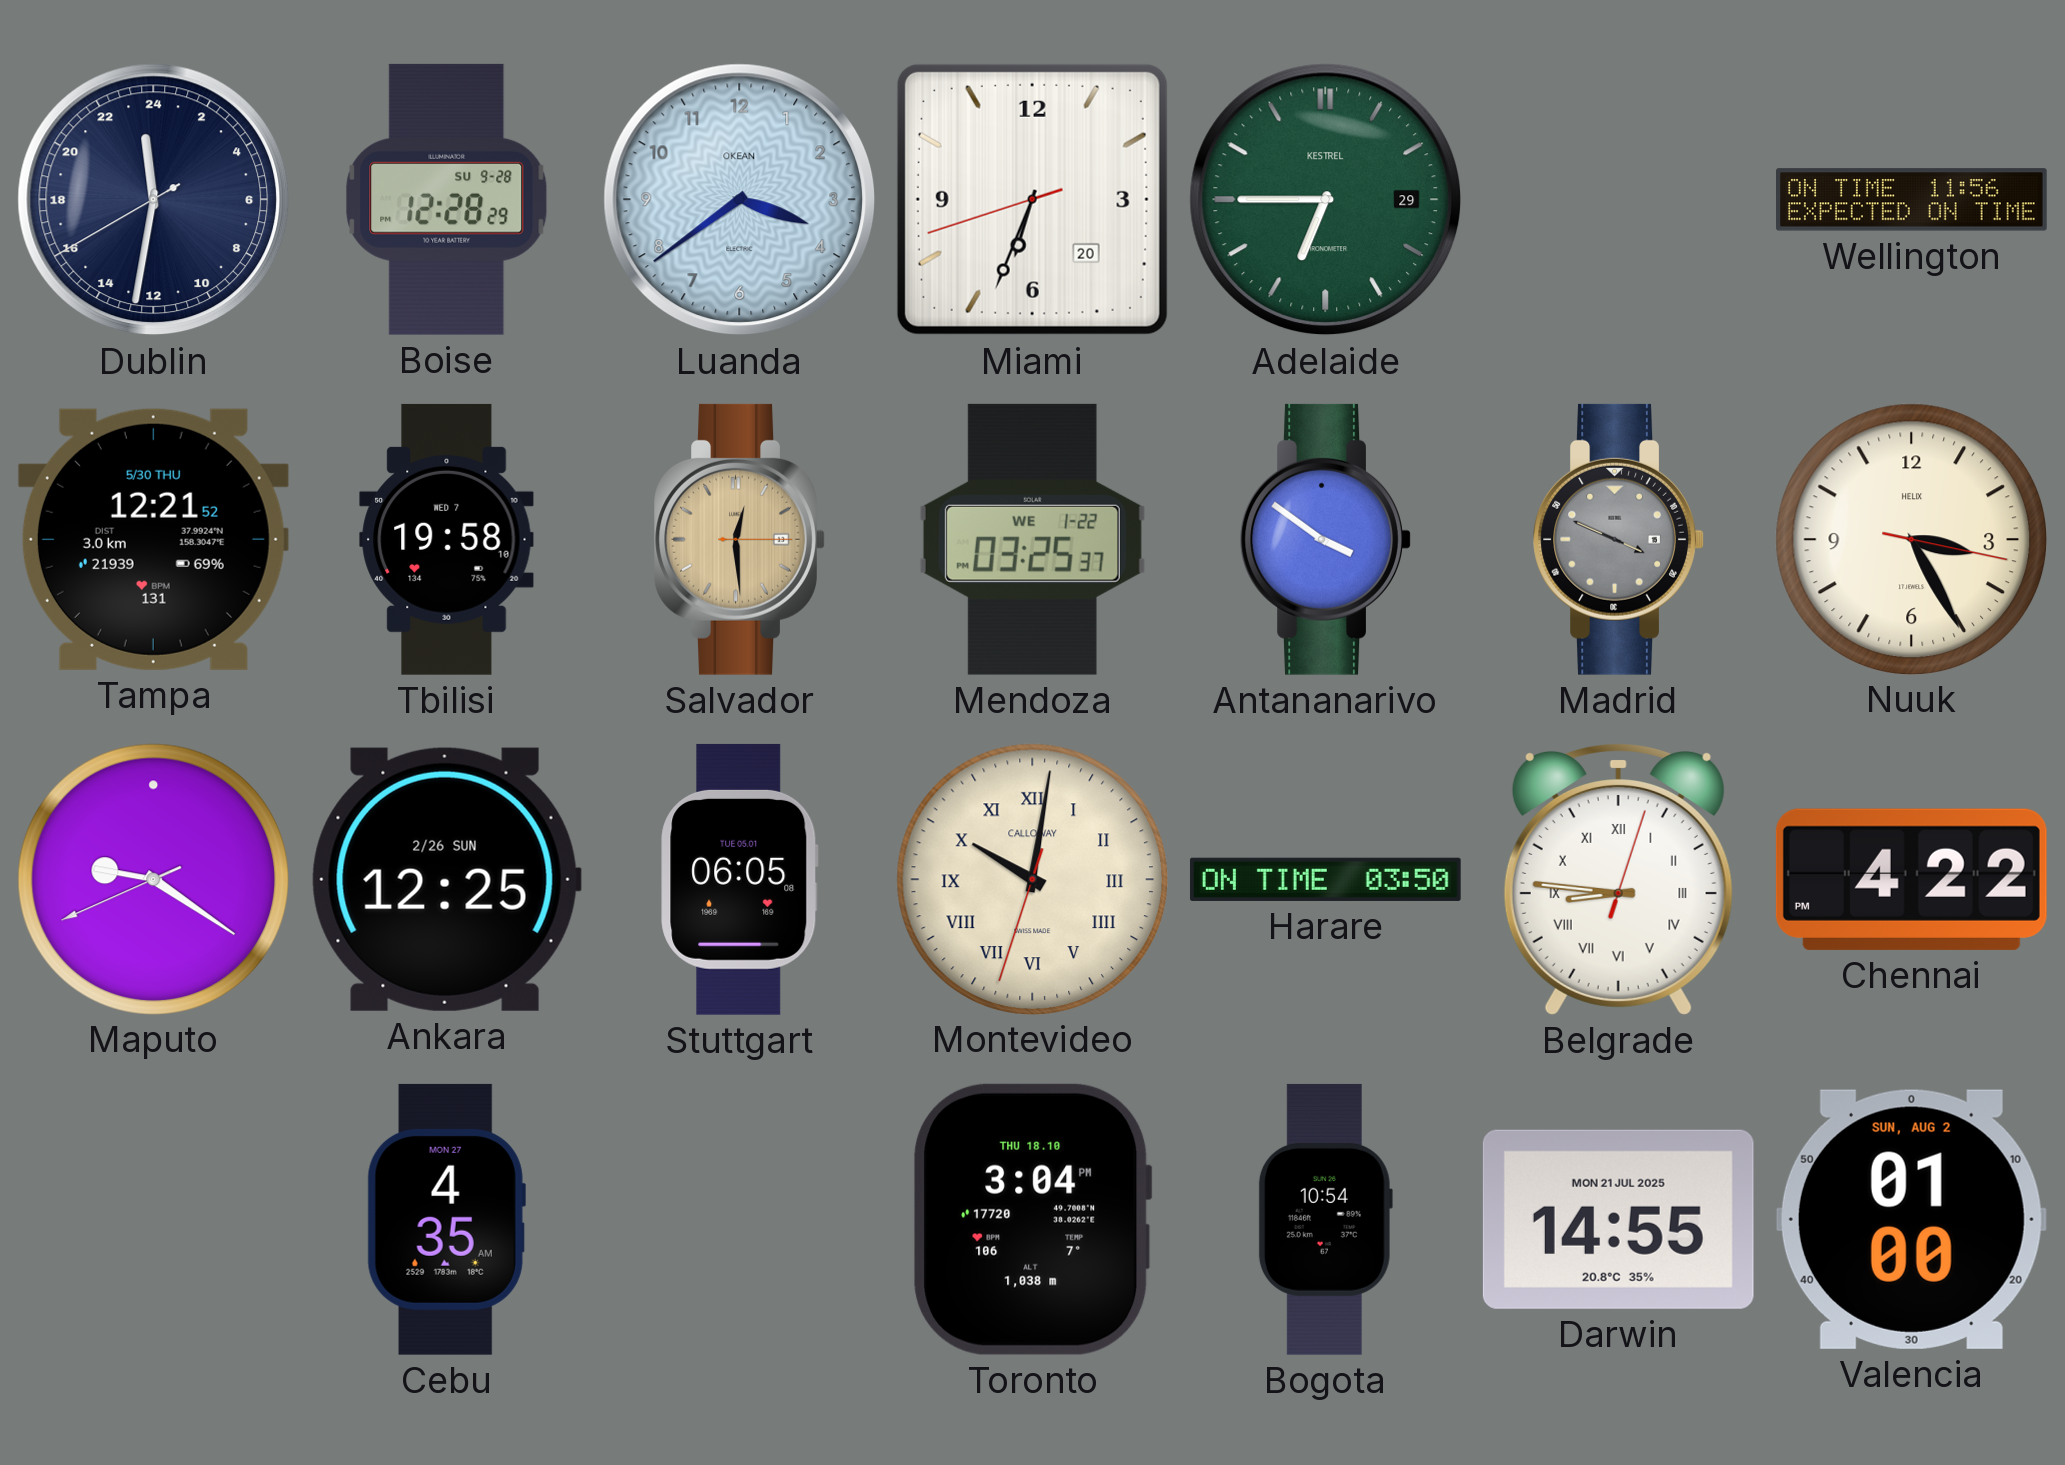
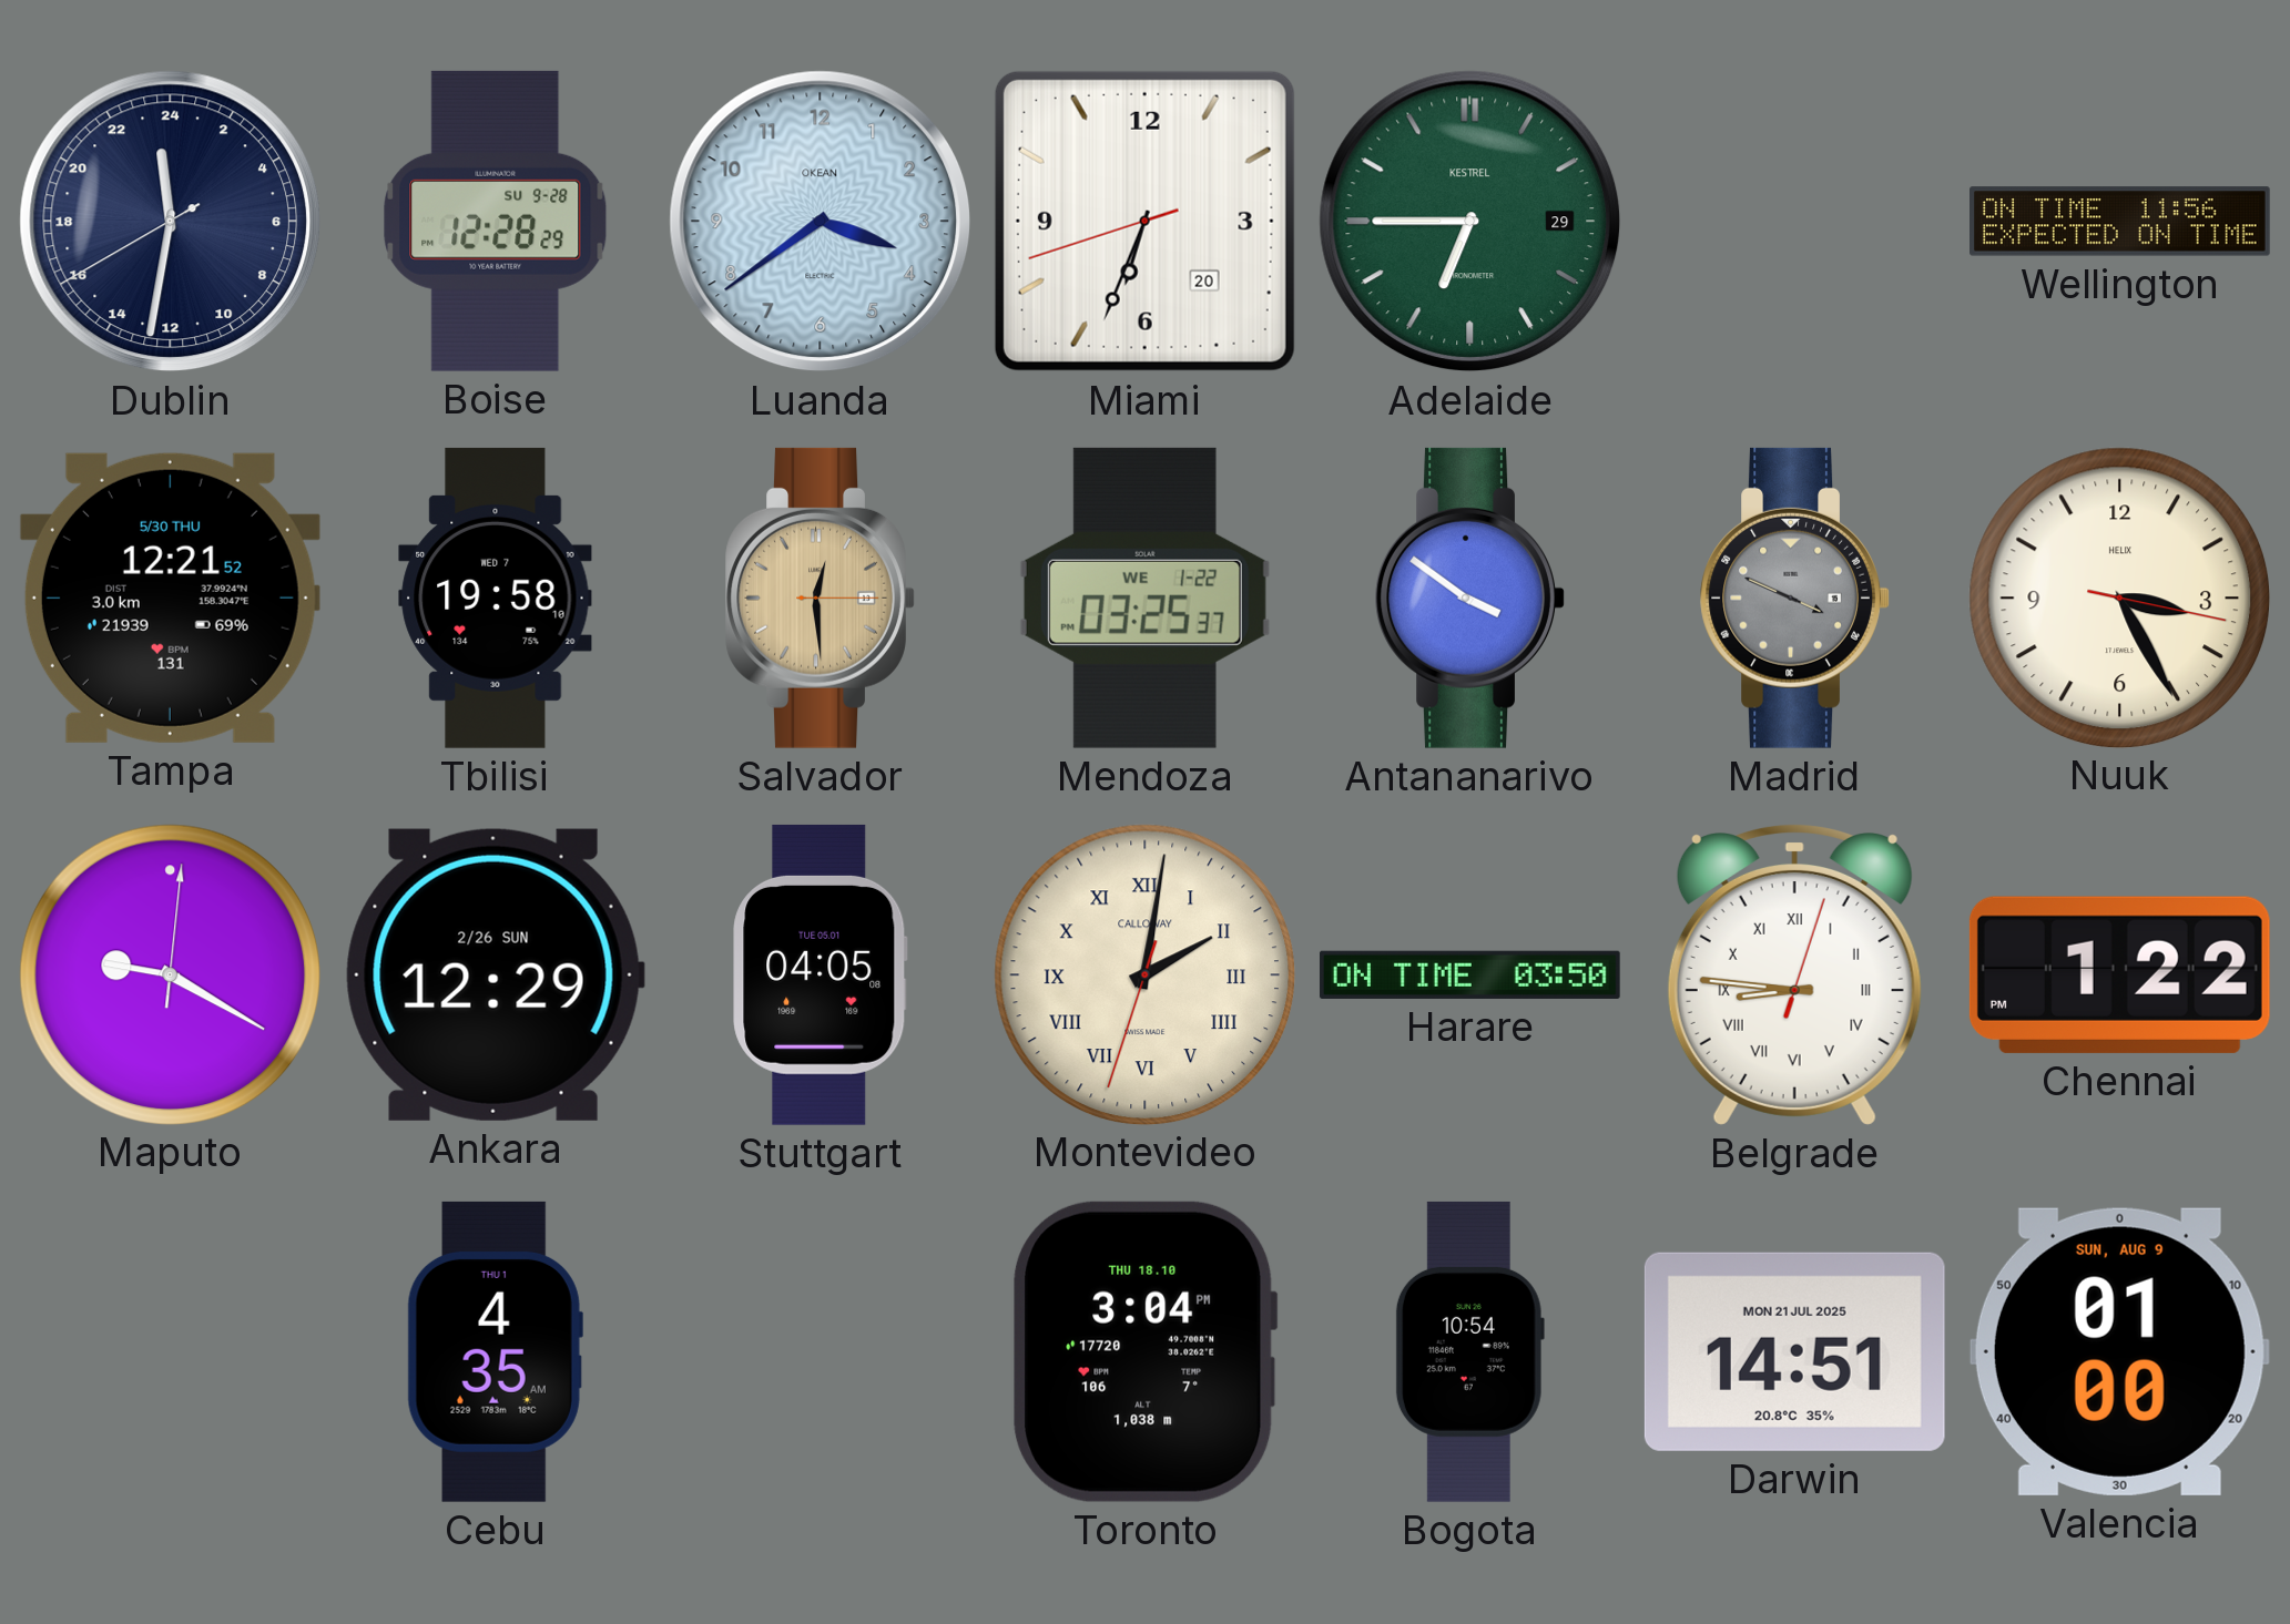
Maputo: 9:20:41 -> 9:20:01
Ankara: 12:25 -> 12:29
Stuttgart: 06:05 -> 04:05
Montevideo: 10:01 -> 2:01
Chennai: 4:22 -> 1:22
Cebu date: MON 27 -> THU 1
Darwin: 14:55 -> 14:51
Valencia date: SUN, AUG 2 -> SUN, AUG 9
